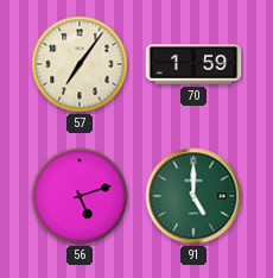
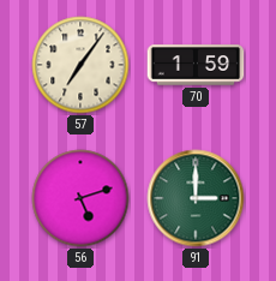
91: 5:00 -> 3:00
